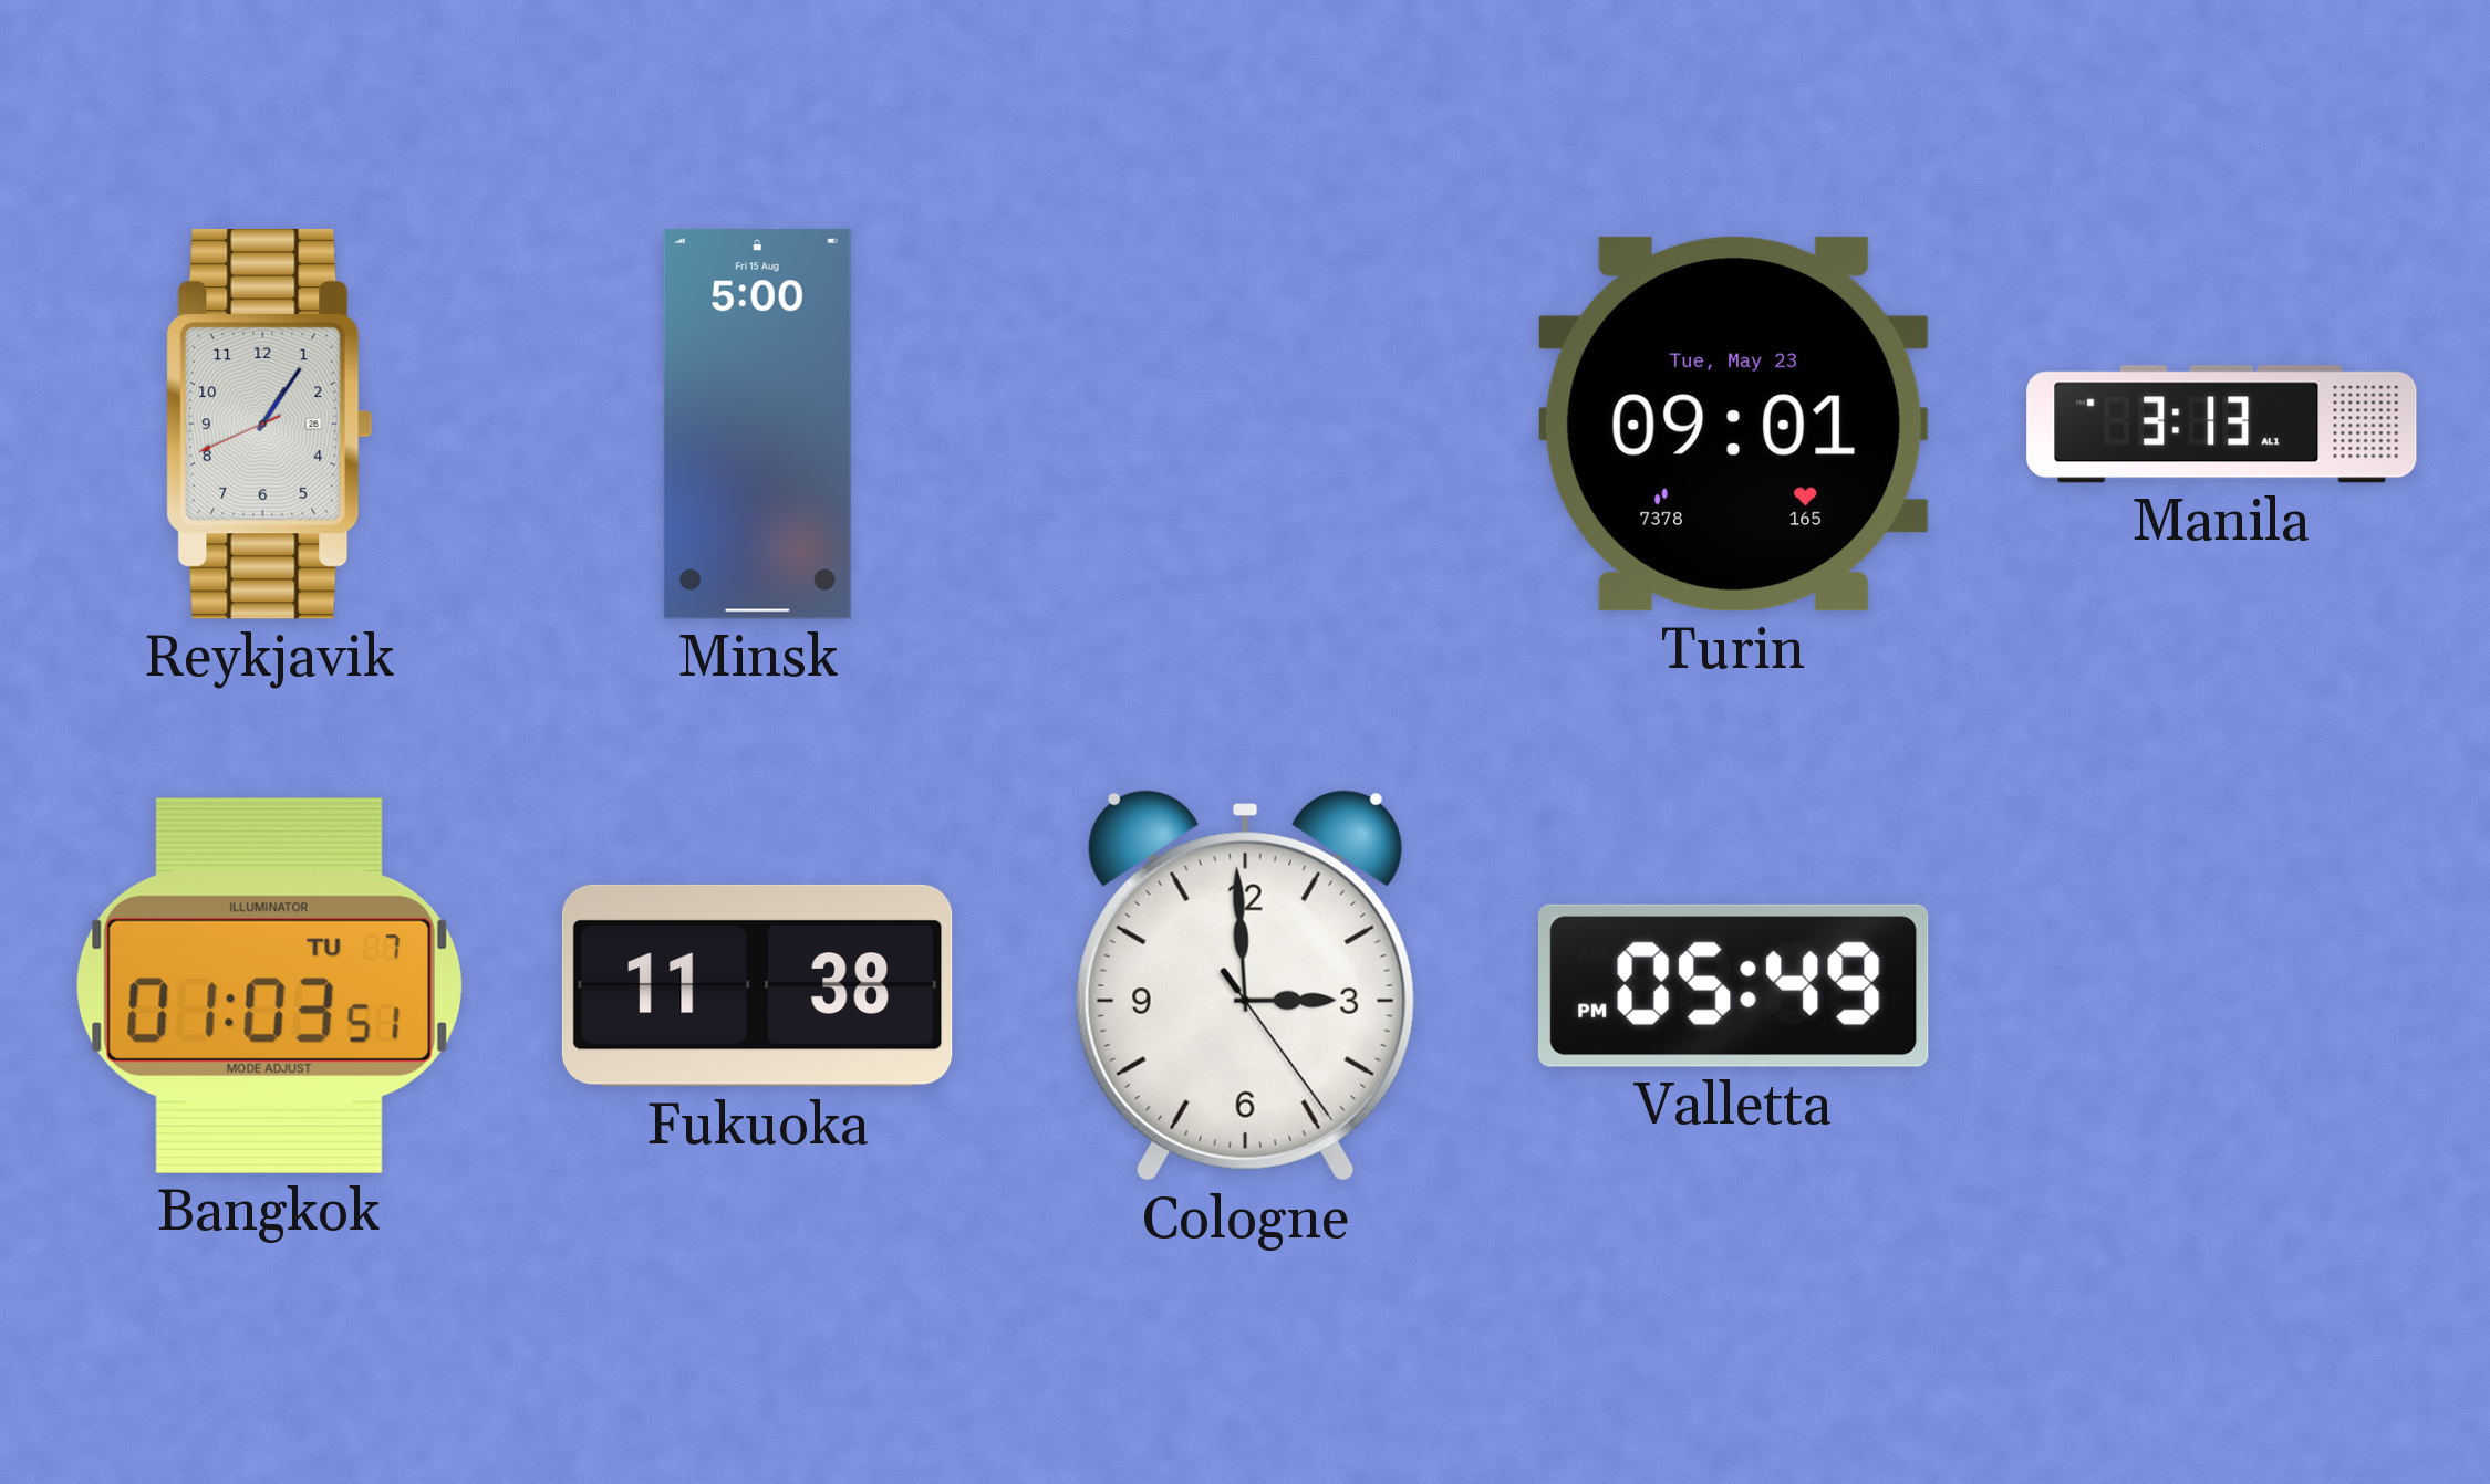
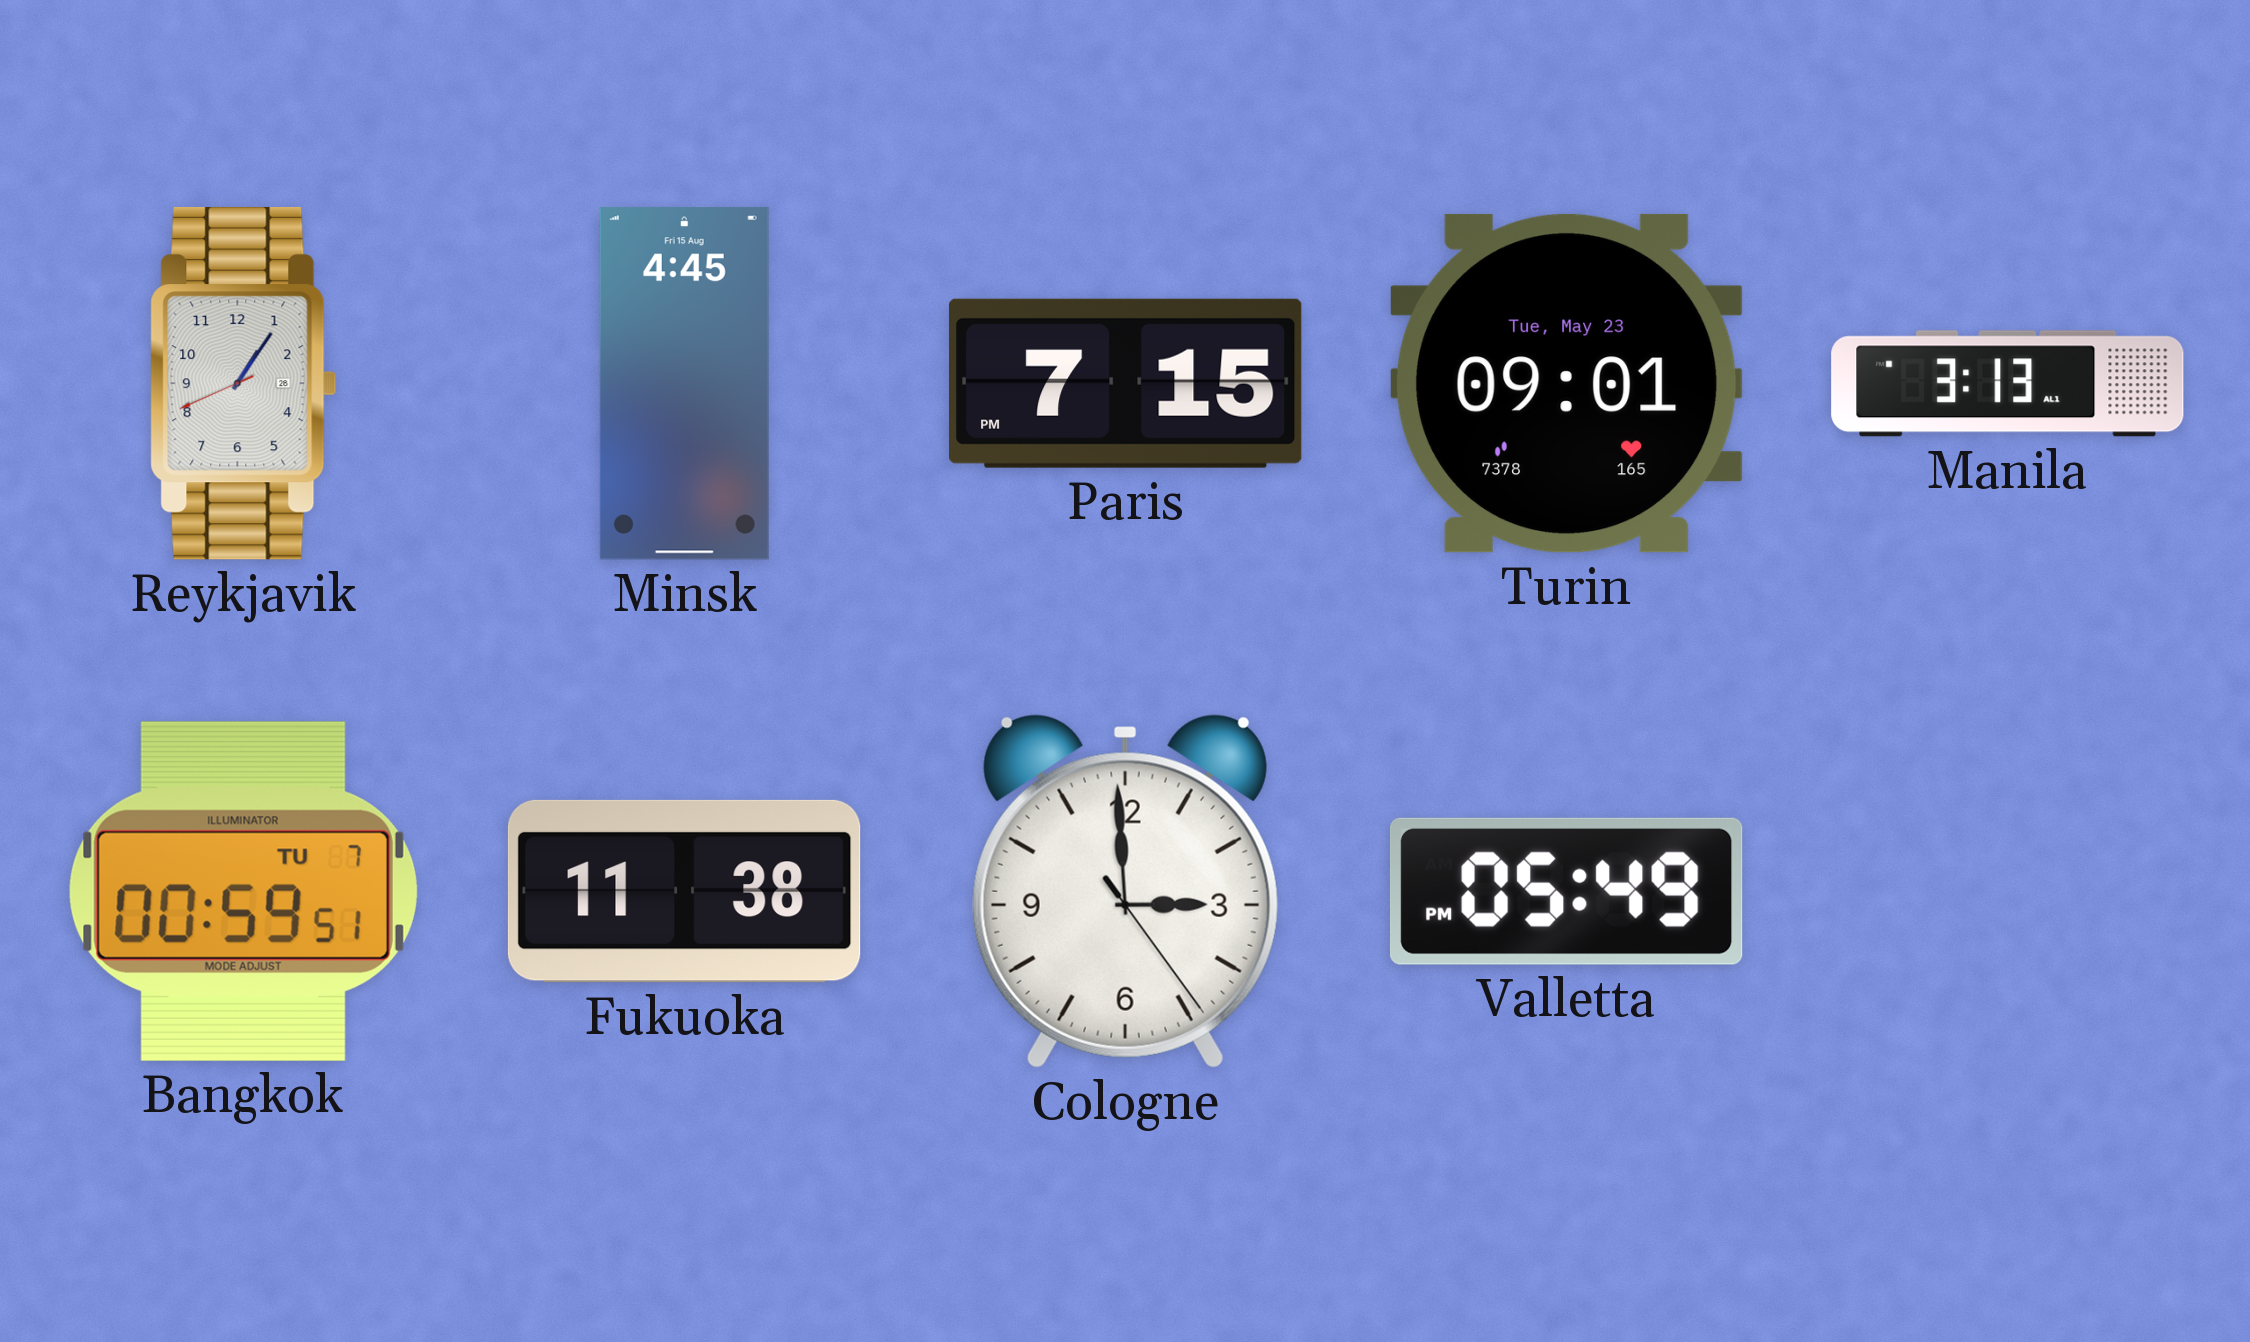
Minsk: 5:00 -> 4:45
Paris: none -> 7:15
Bangkok: 01:03 -> 00:59
